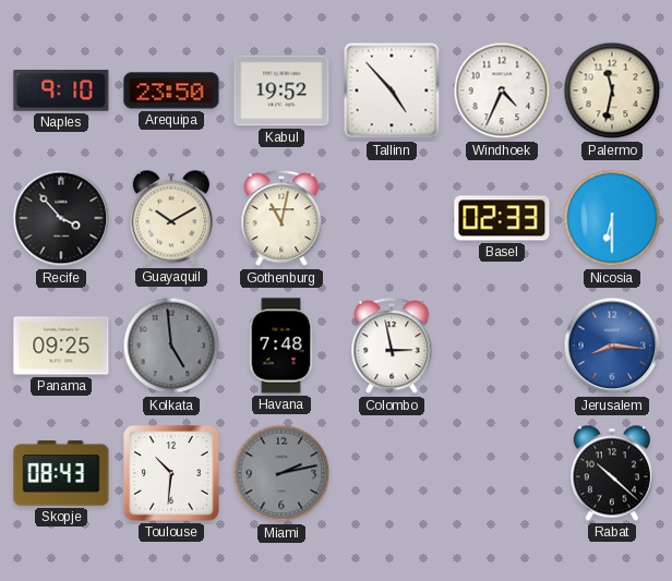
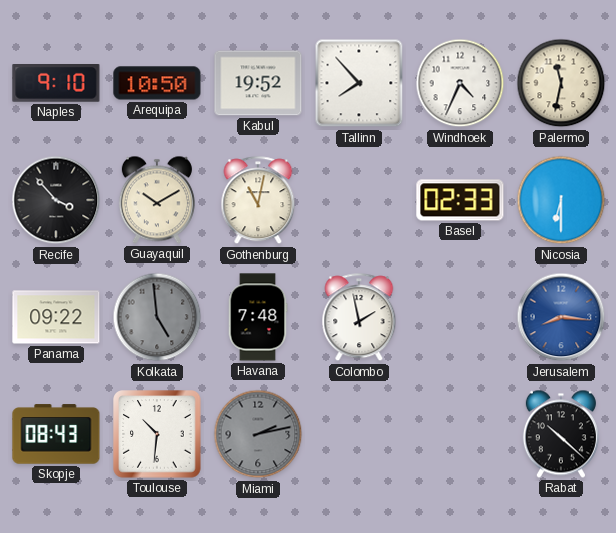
Arequipa: 23:50 -> 10:50
Tallinn: 4:53 -> 7:53
Panama: 09:25 -> 09:22
Colombo: 2:58 -> 1:58
